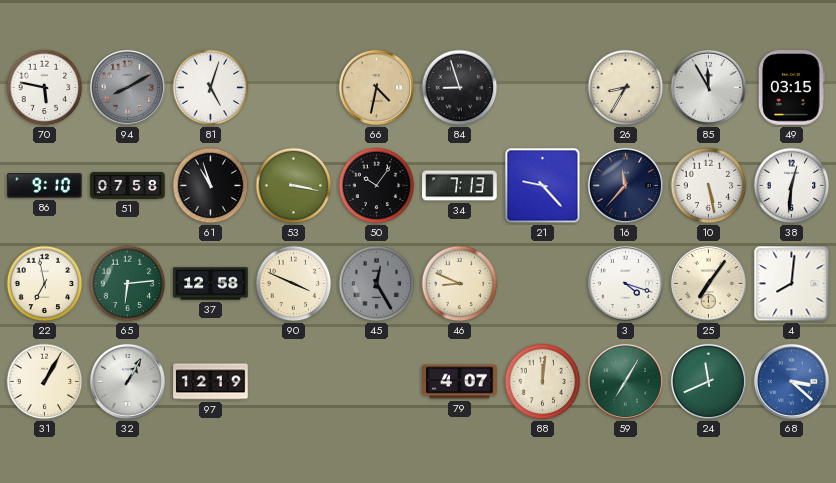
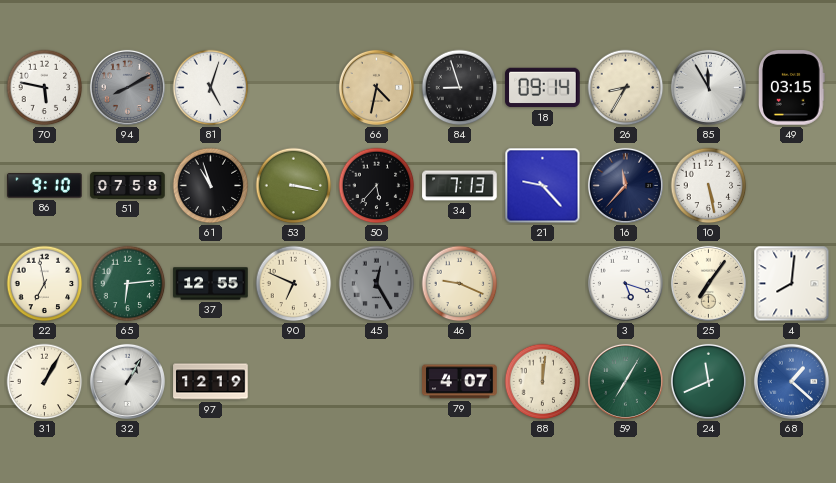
18: none -> 09:14
50: 10:06 -> 5:37
38: 12:31 -> none
37: 12:58 -> 12:55
90: 3:49 -> 6:49
46: 8:49 -> 9:19
3: 4:18 -> 5:18
68: 3:22 -> 1:22
